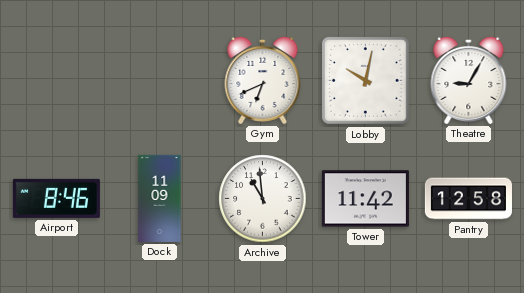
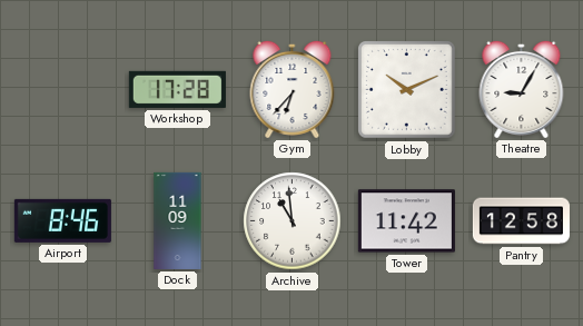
Workshop: none -> 17:28
Gym: 6:41 -> 6:37
Lobby: 10:02 -> 10:11
